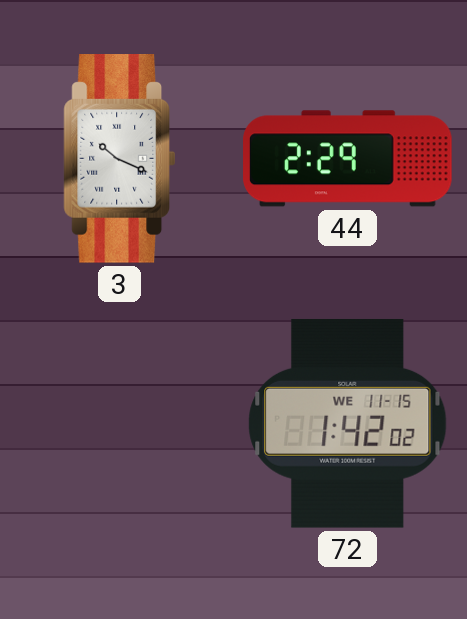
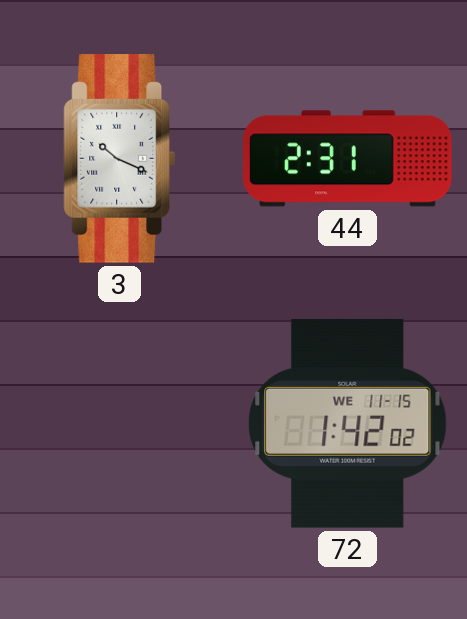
44: 2:29 -> 2:31
